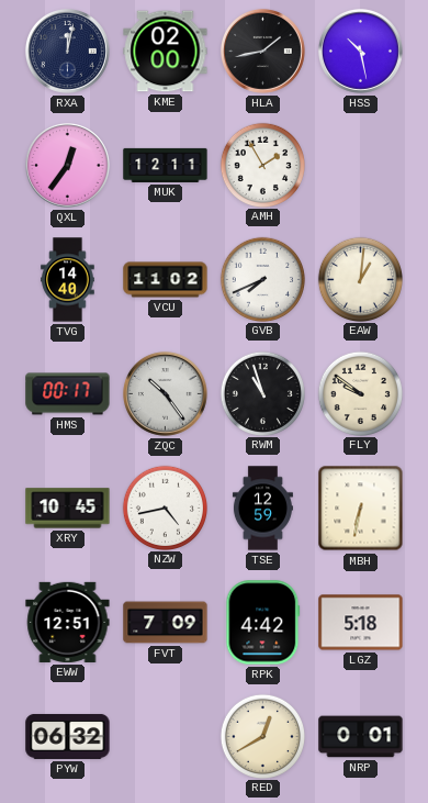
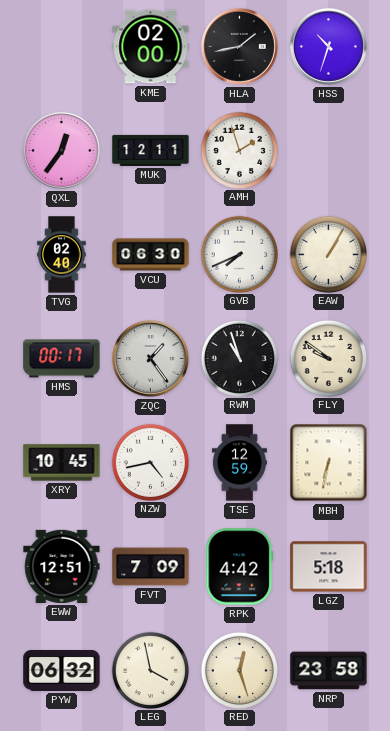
RXA: 12:02 -> none
HSS: 10:28 -> 10:33
AMH: 1:55 -> 1:57
TVG: 14:40 -> 02:40
VCU: 11:02 -> 06:30
EAW: 1:01 -> 1:05
ZQC: 10:24 -> 1:24
LEG: none -> 3:58
RED: 12:40 -> 12:27
NRP: 0:01 -> 23:58
